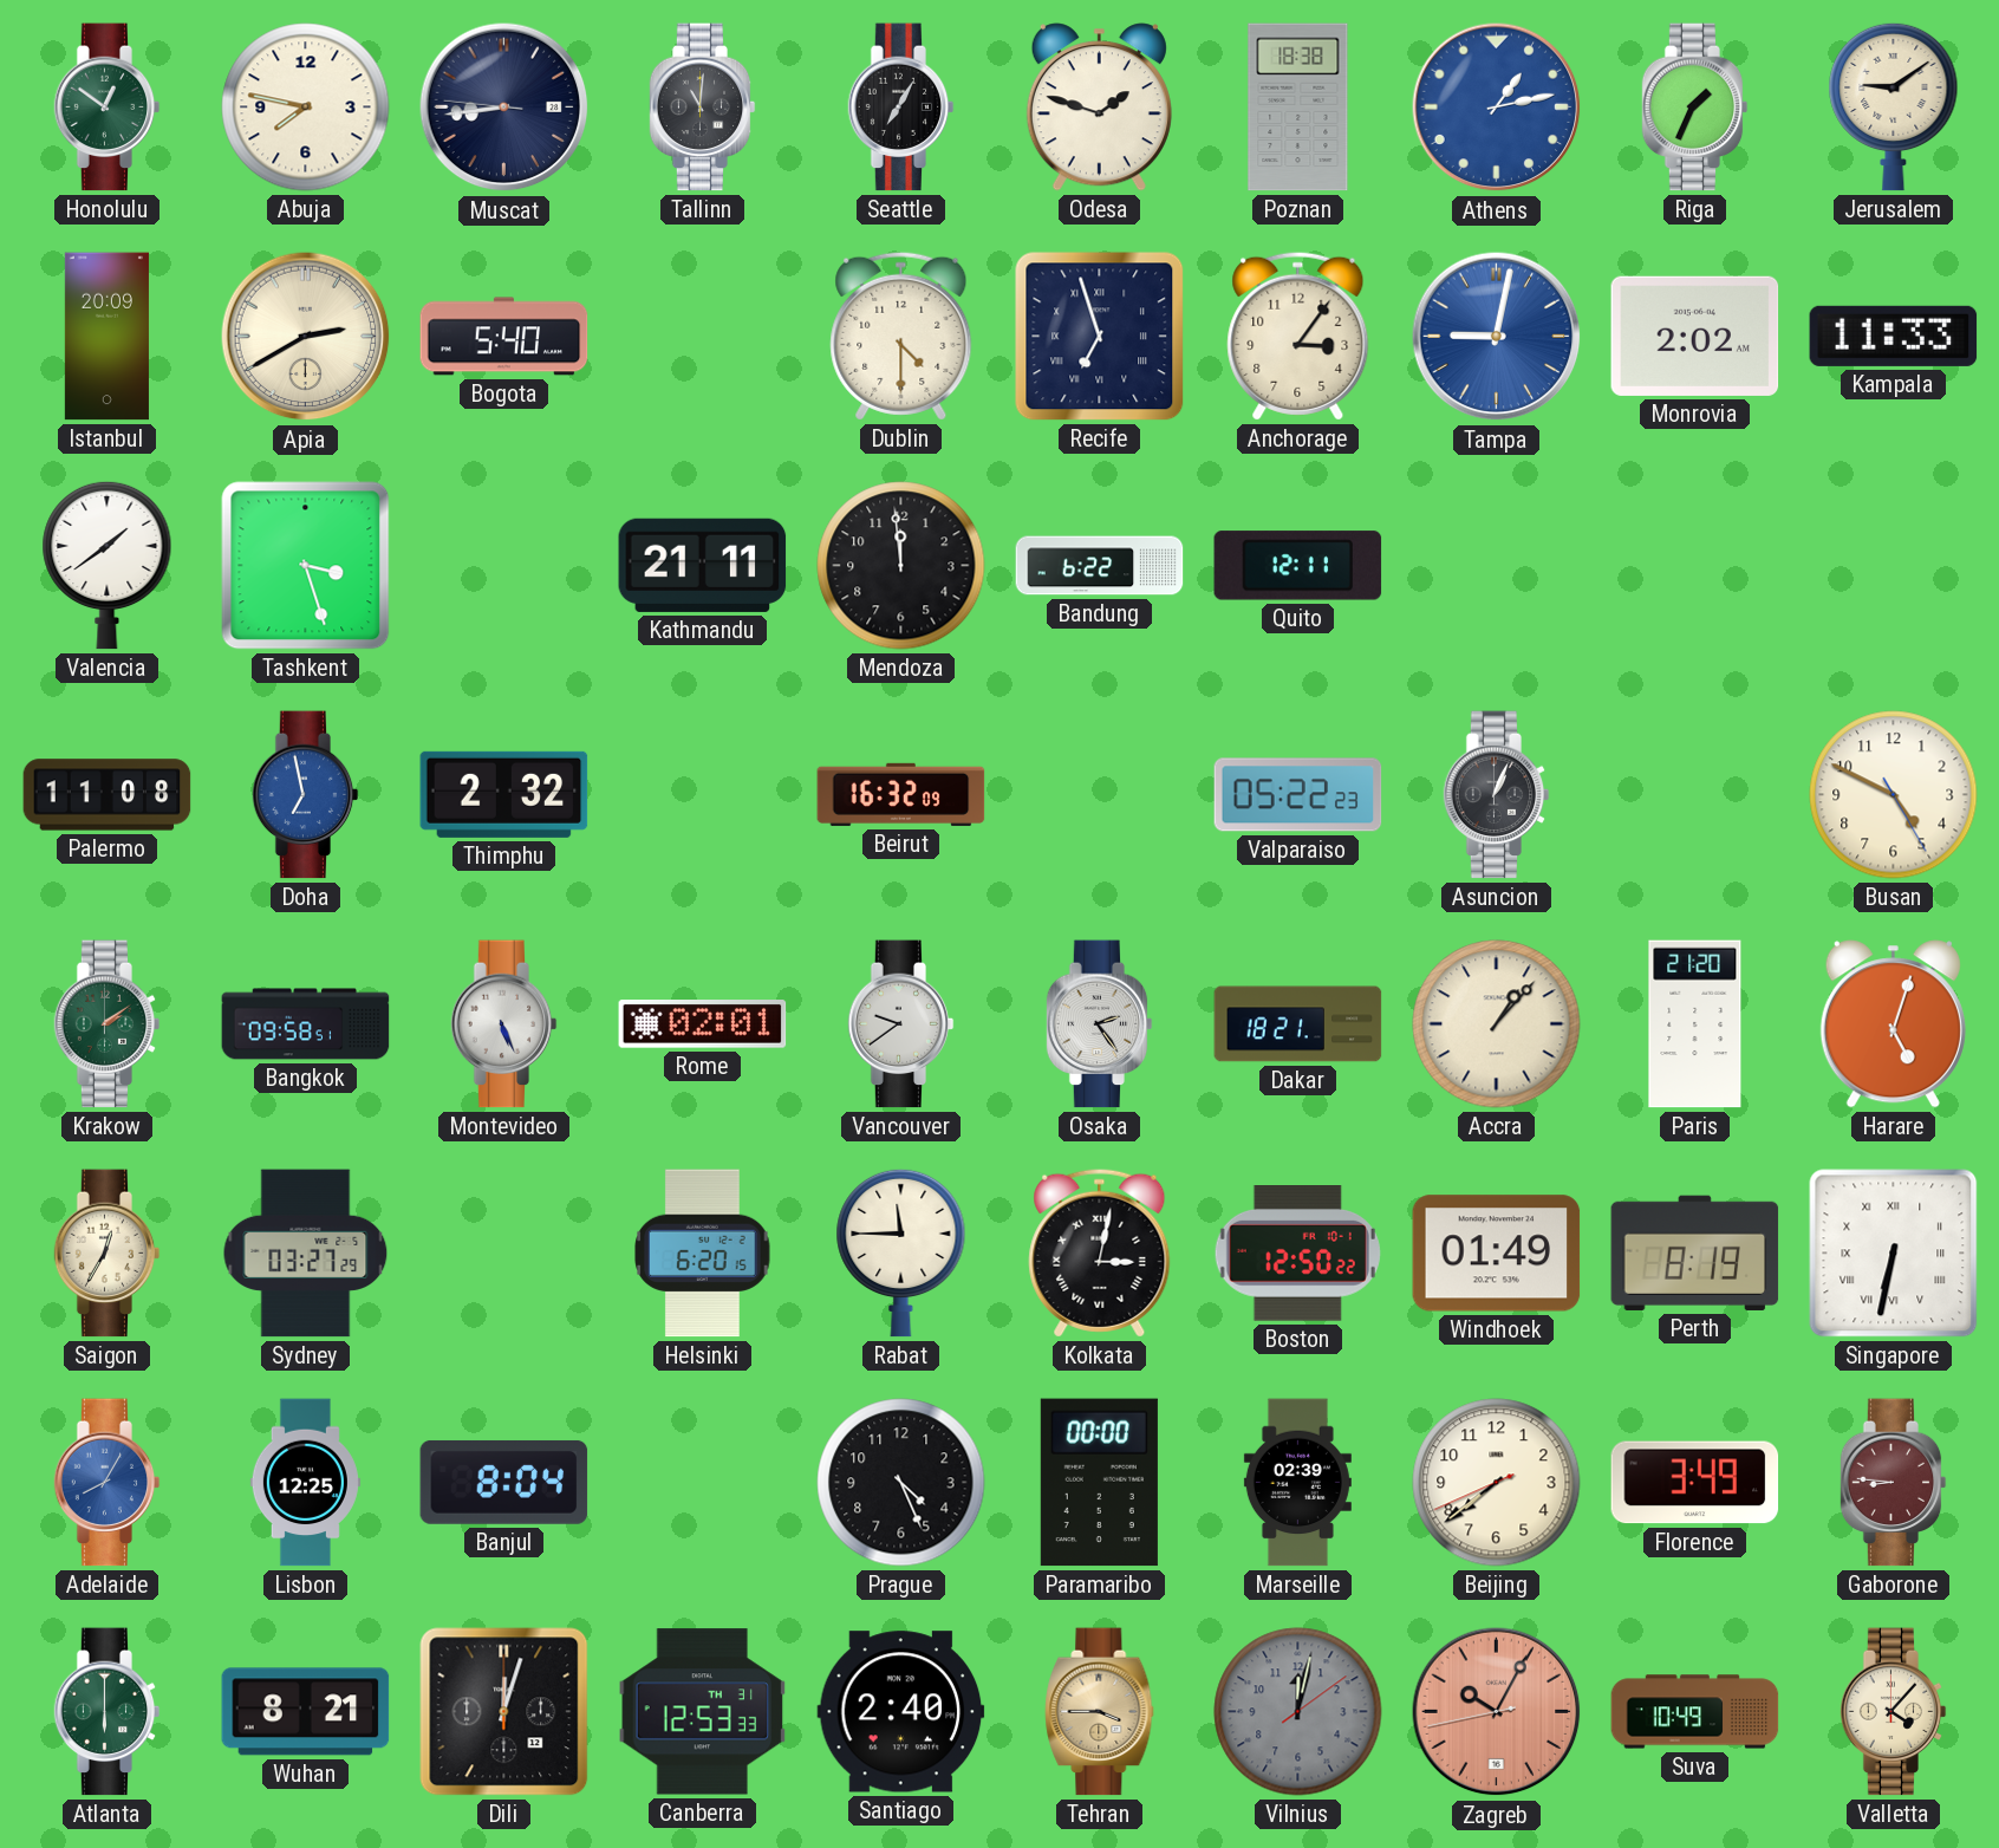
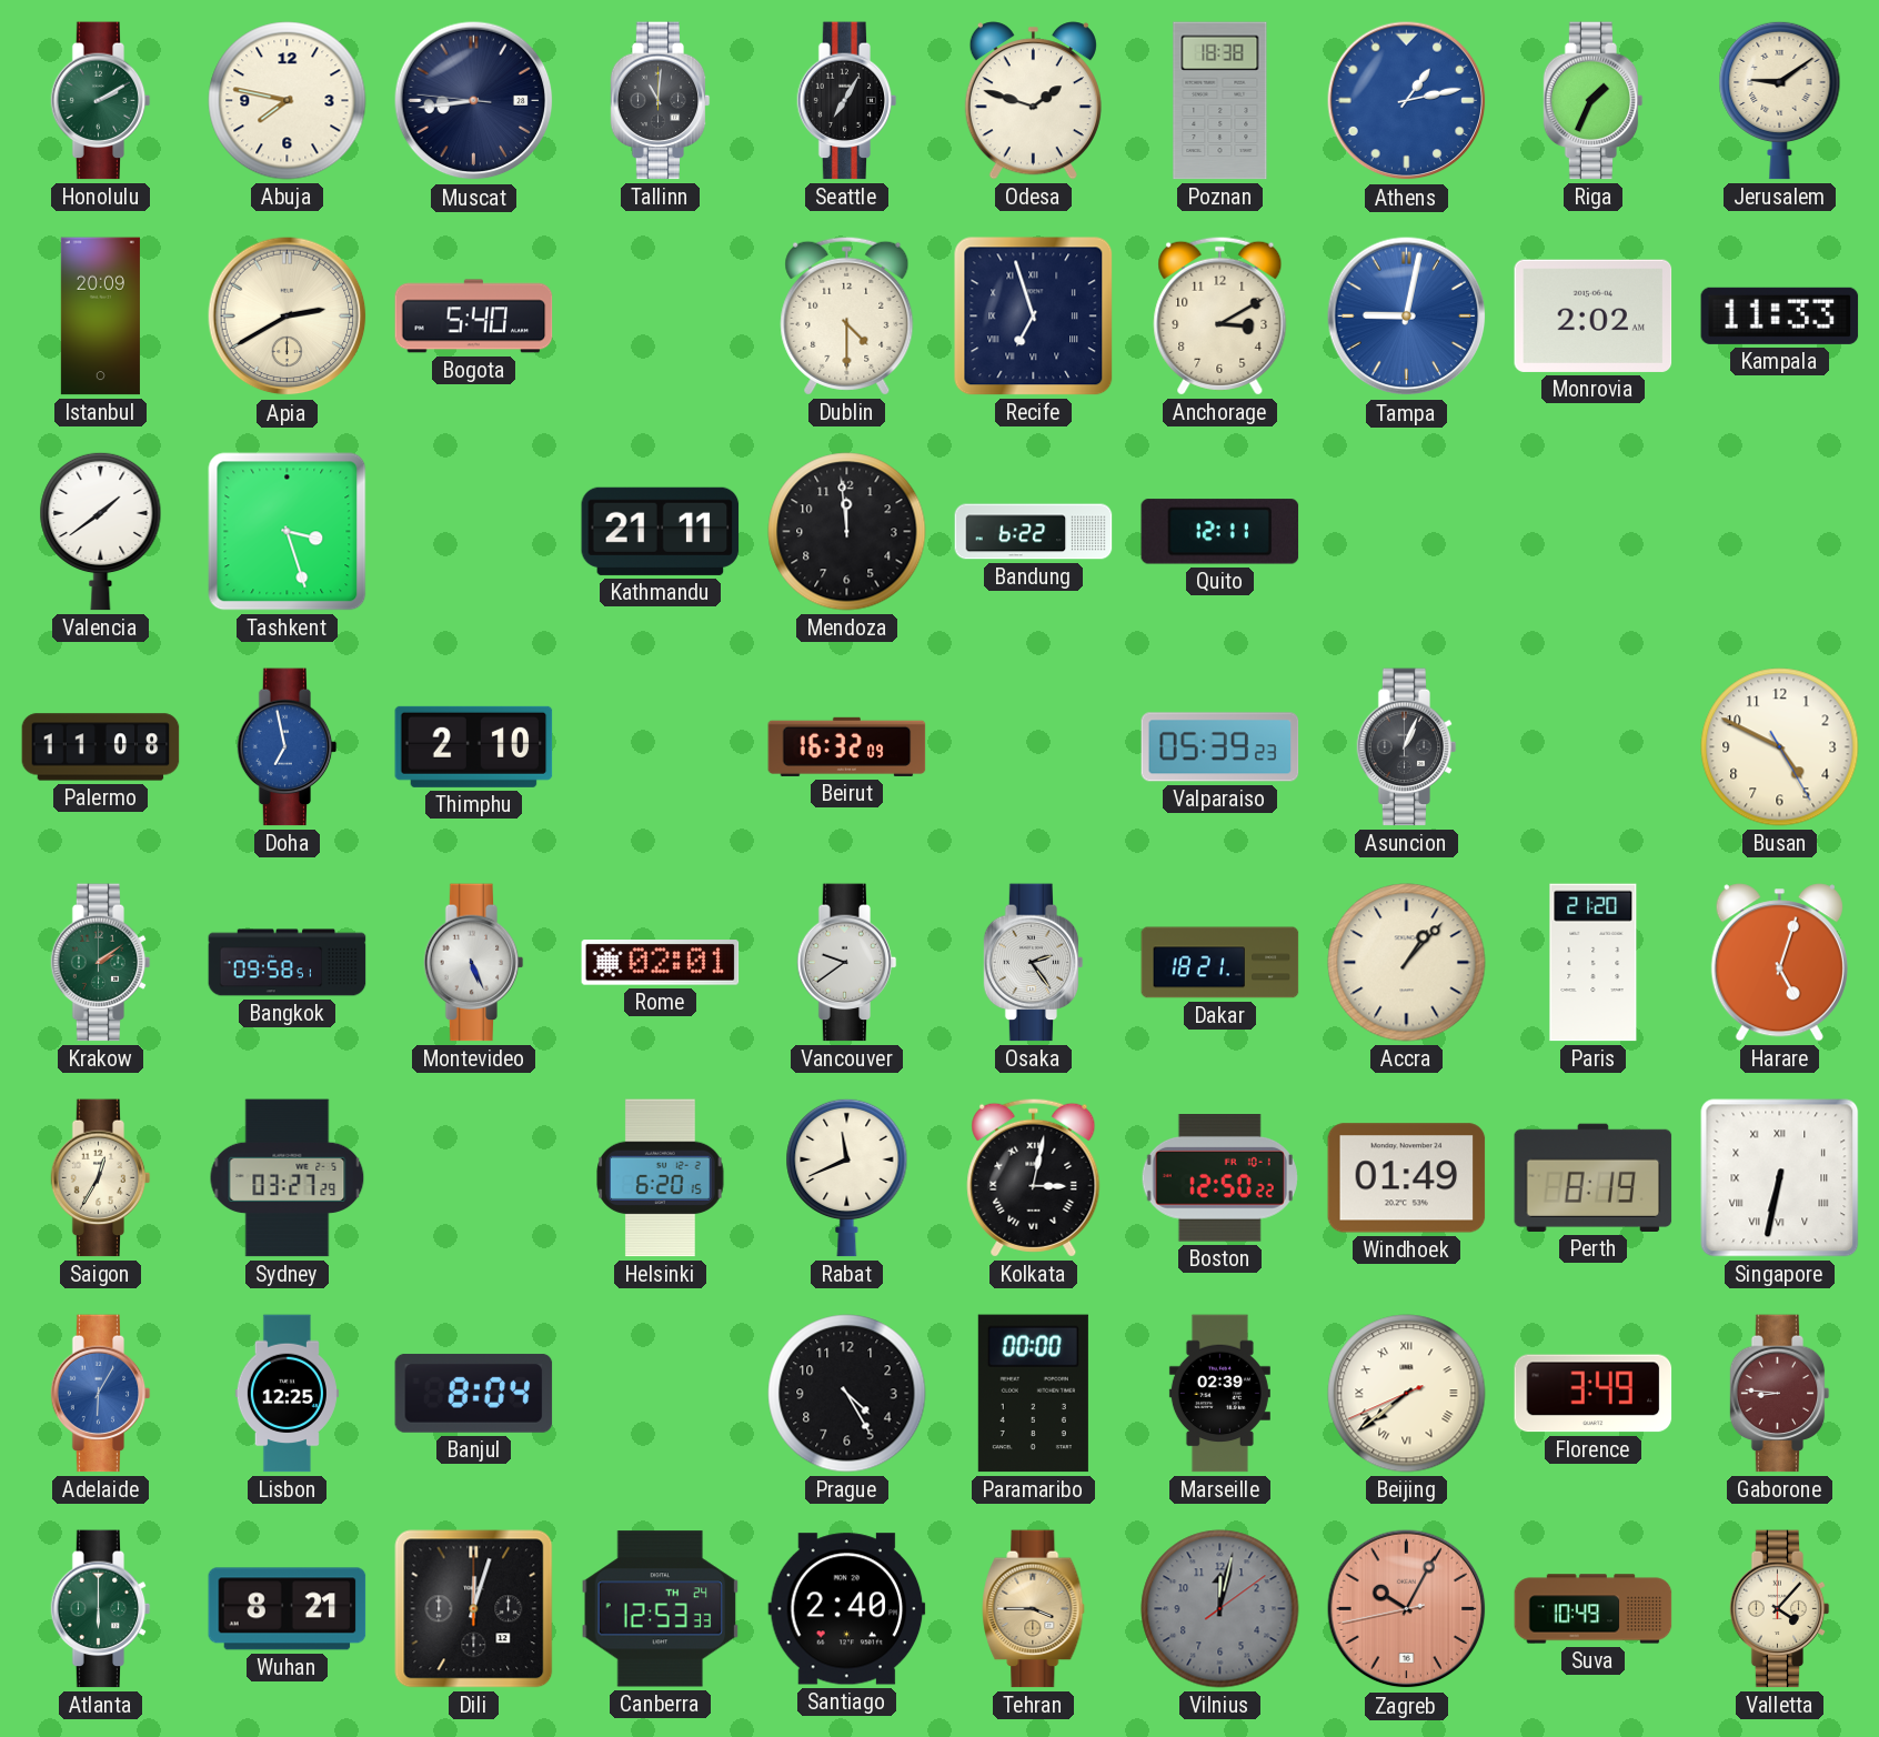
Honolulu: 12:51 -> 2:10
Anchorage: 3:06 -> 3:10
Thimphu: 2:32 -> 2:10
Valparaiso: 05:22 -> 05:39
Rabat: 11:45 -> 11:41
Adelaide: 8:05 -> 6:05
Prague: 4:26 -> 4:25
Beijing numerals: Arabic -> Roman
Canberra date: TH 31 -> TH 24
